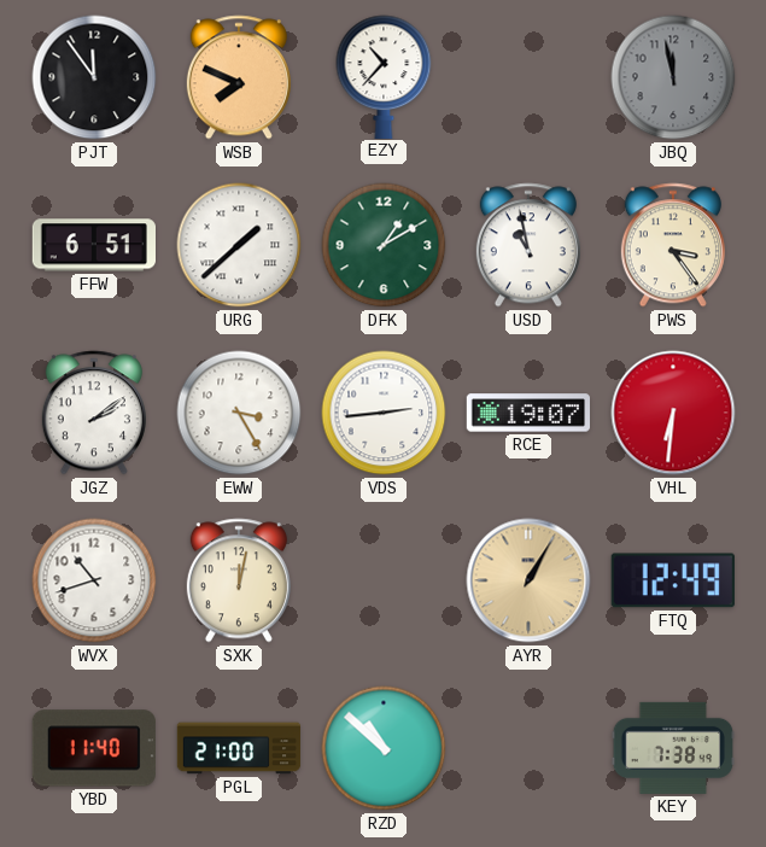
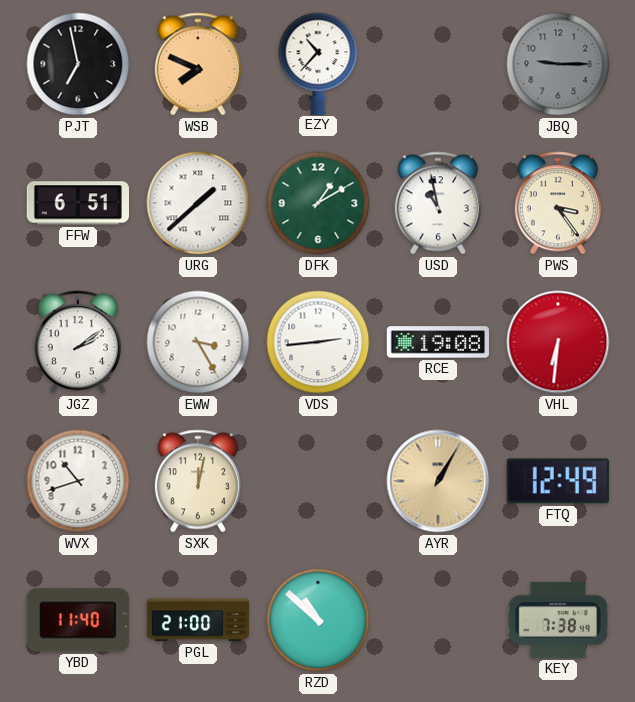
PJT: 11:54 -> 6:58
JBQ: 11:58 -> 9:15
RCE: 19:07 -> 19:08
